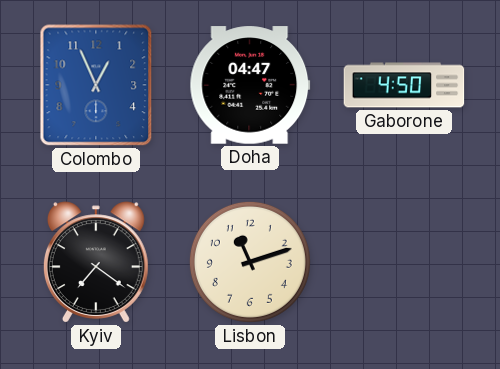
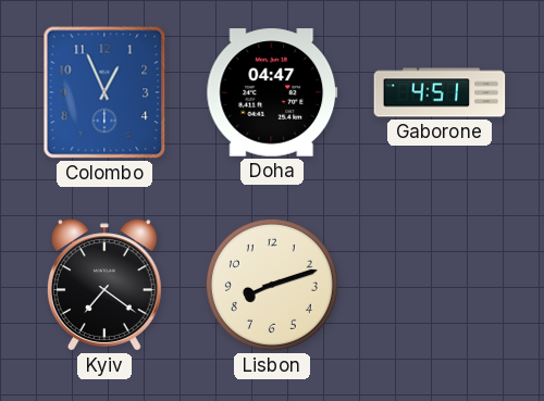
Gaborone: 4:50 -> 4:51
Lisbon: 11:12 -> 8:12
